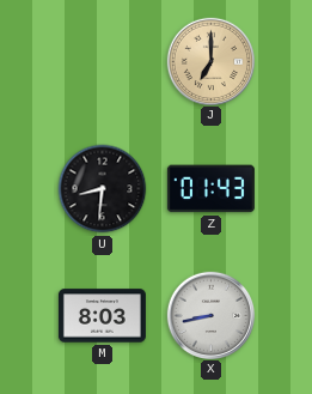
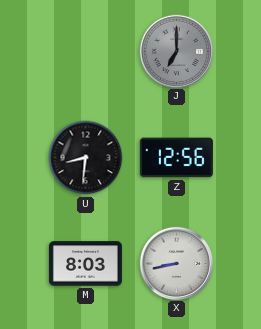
J dial: champagne -> grey
Z: 01:43 -> 12:56
